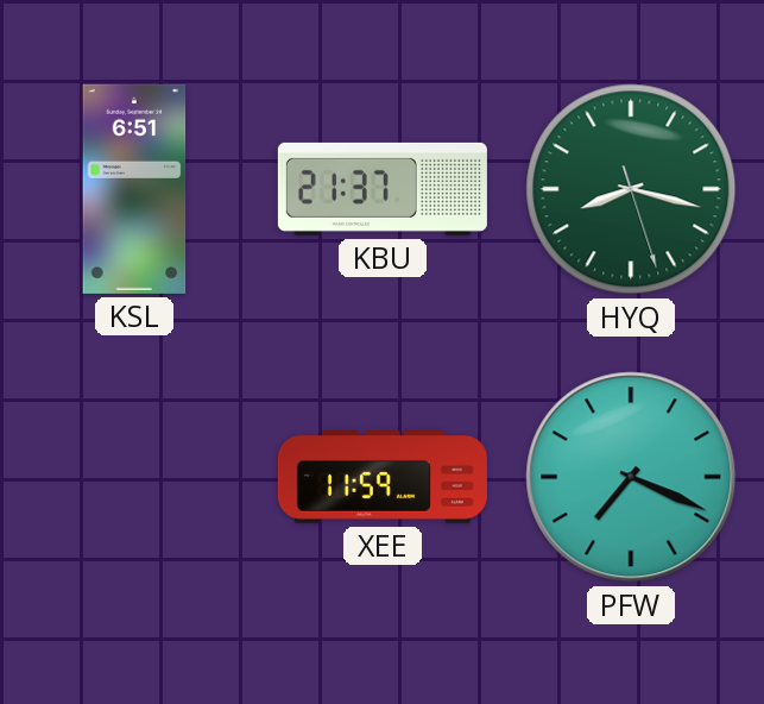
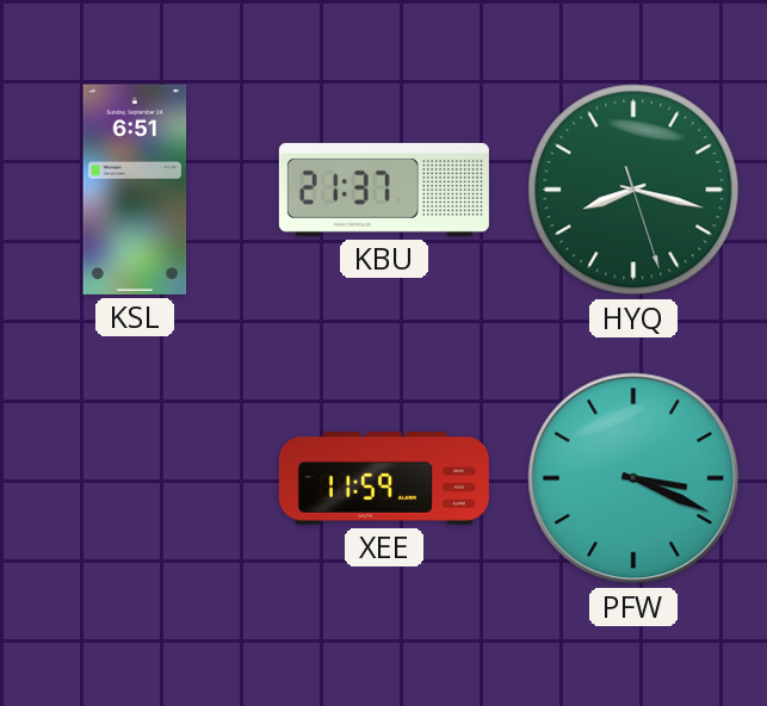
PFW: 7:19 -> 3:19
